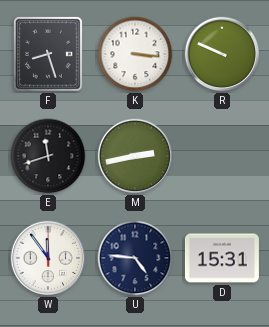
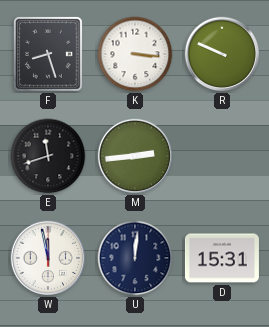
M: 2:43 -> 2:44
W: 11:54 -> 11:58
U: 4:46 -> 12:01
